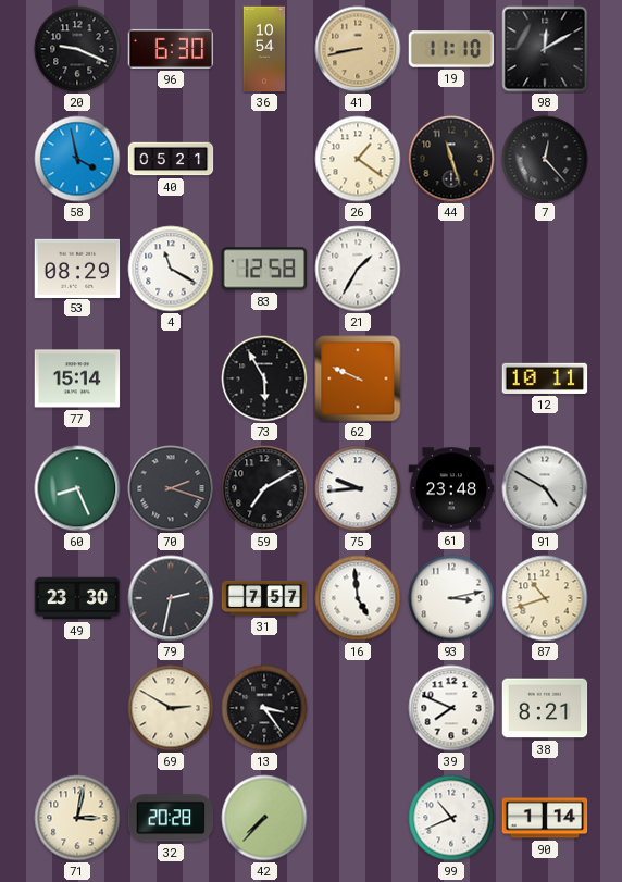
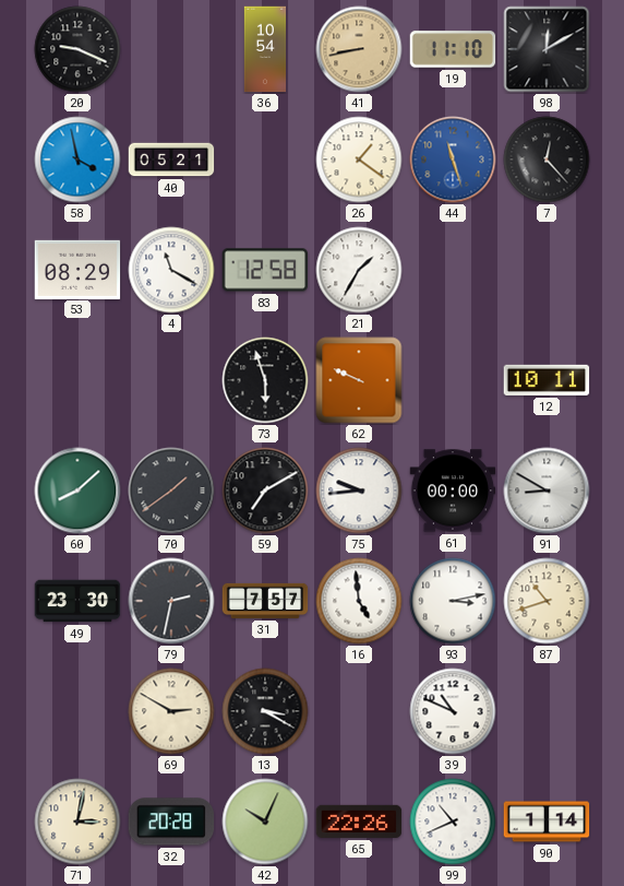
96: 6:30 -> none
44 dial: black -> blue
77: 15:14 -> none
73: 5:55 -> 5:57
60: 8:26 -> 8:08
70: 2:18 -> 1:39
61: 23:48 -> 00:00
91: 4:50 -> 8:50
13: 3:24 -> 3:20
39: 7:49 -> 10:49
38: 8:21 -> none
42: 7:37 -> 10:04
65: none -> 22:26
